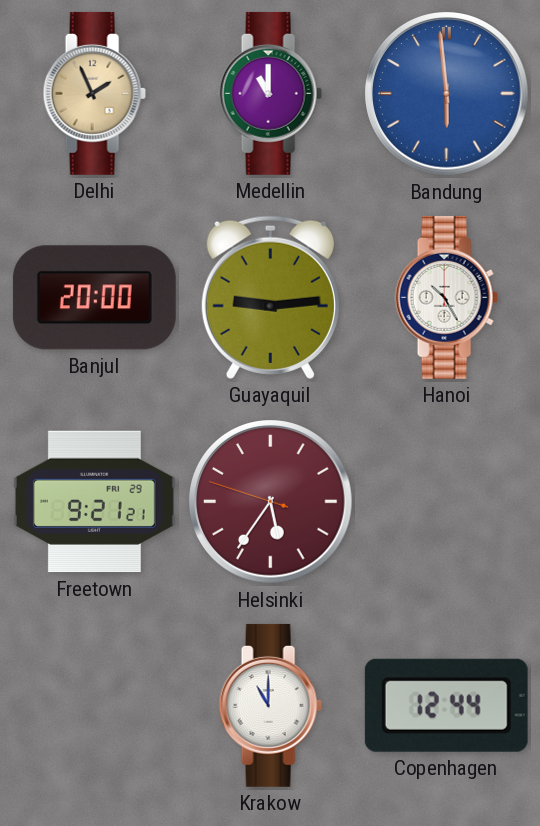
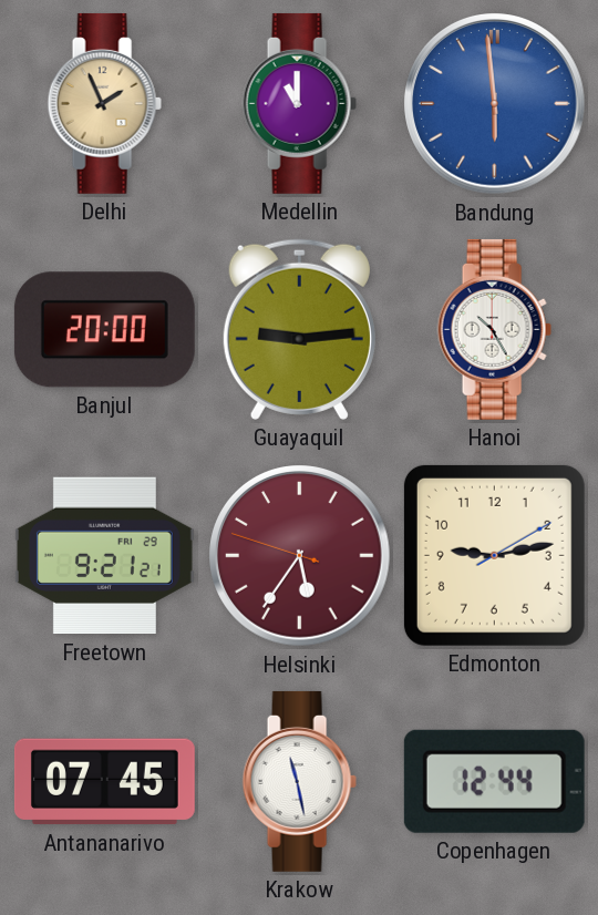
Edmonton: none -> 9:13
Antananarivo: none -> 07:45
Krakow: 11:00 -> 11:28
